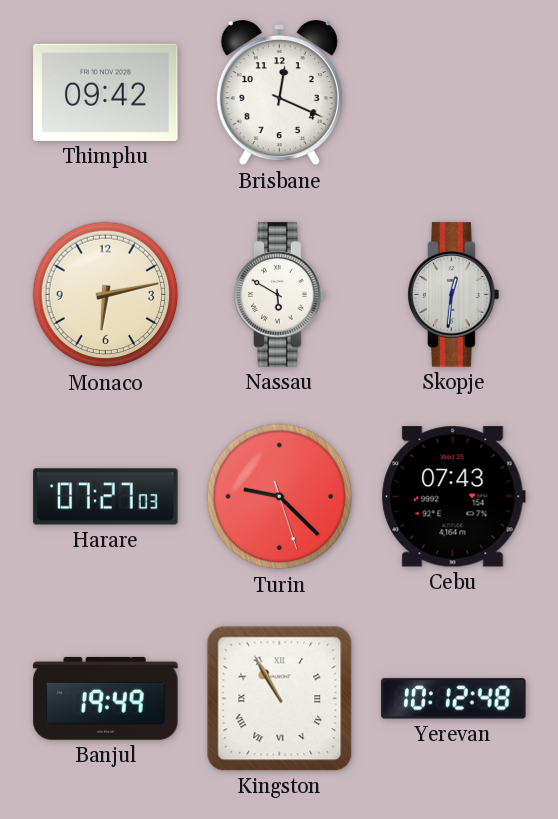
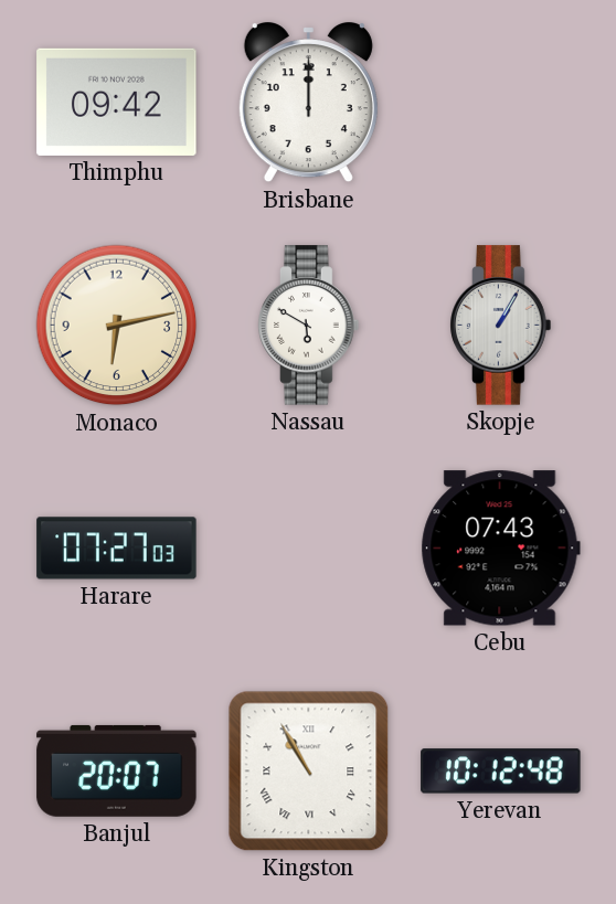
Brisbane: 12:19 -> 12:00
Skopje: 12:31 -> 1:05
Turin: 9:22 -> none
Banjul: 19:49 -> 20:07
